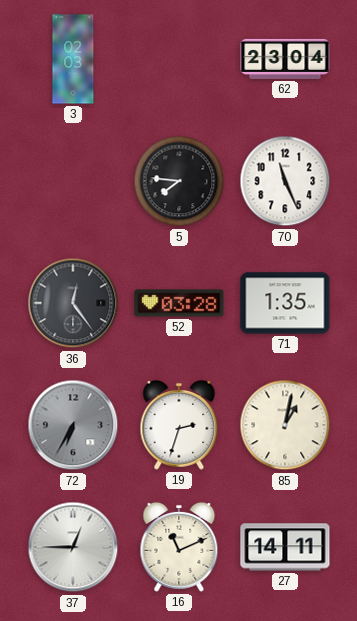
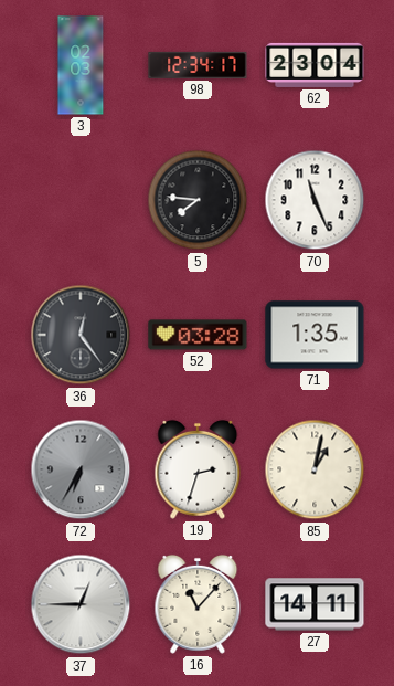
98: none -> 12:34
16: 11:11 -> 11:07
